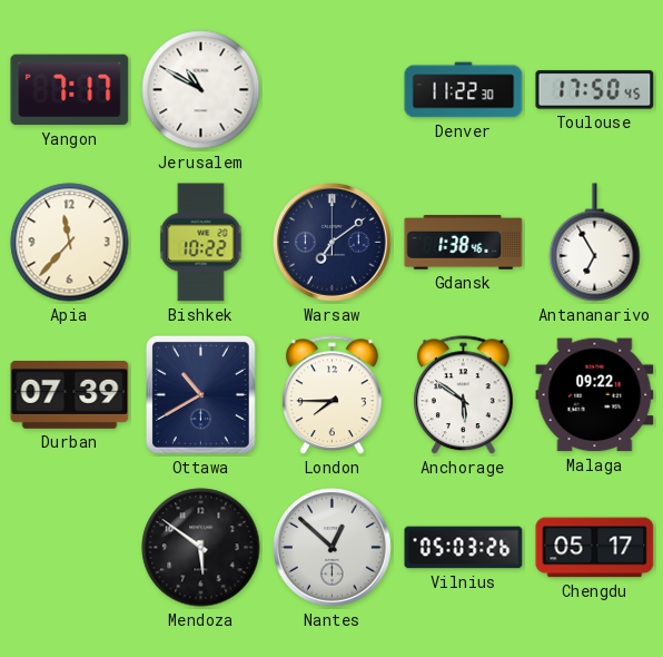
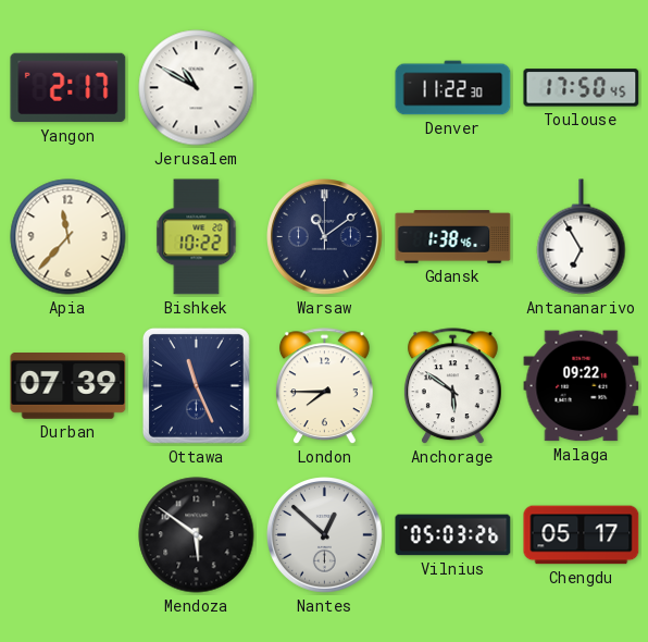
Yangon: 7:17 -> 2:17
Warsaw: 7:09 -> 11:09
Ottawa: 10:40 -> 11:26
